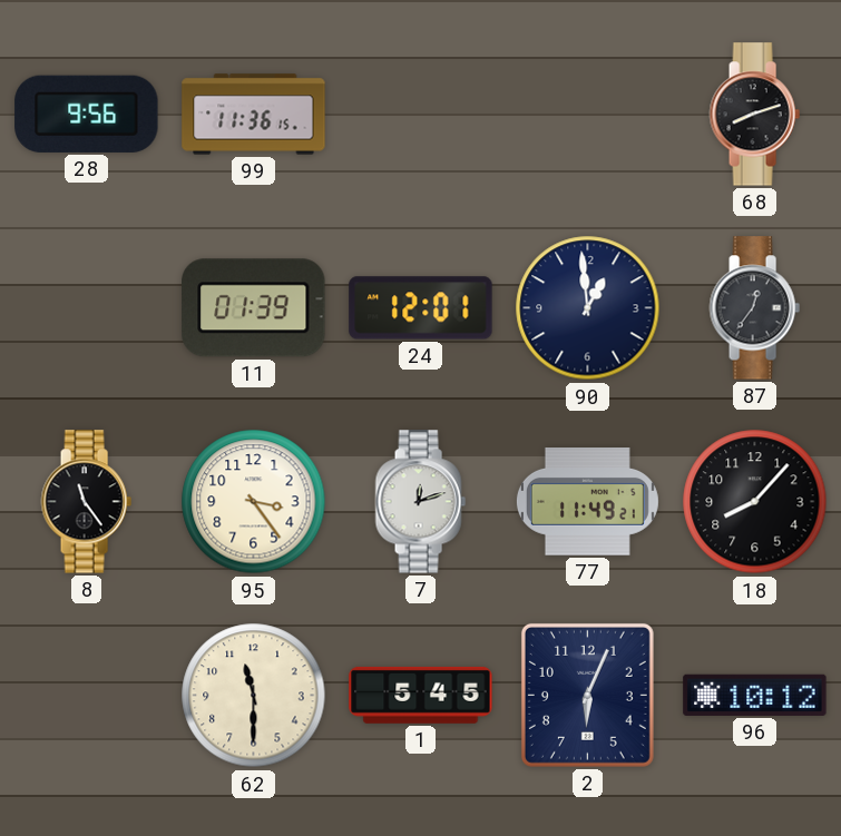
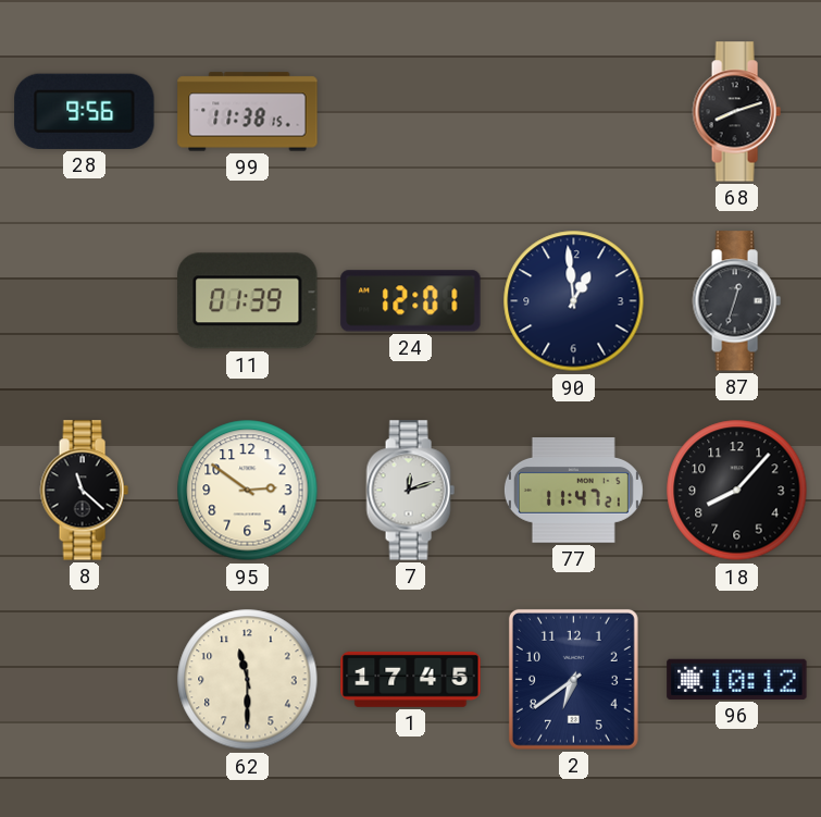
99: 11:36 -> 11:38
87: 12:36 -> 12:33
8: 11:24 -> 11:22
95: 3:24 -> 2:51
77: 11:49 -> 11:47
1: 5:45 -> 17:45
2: 6:04 -> 6:39
